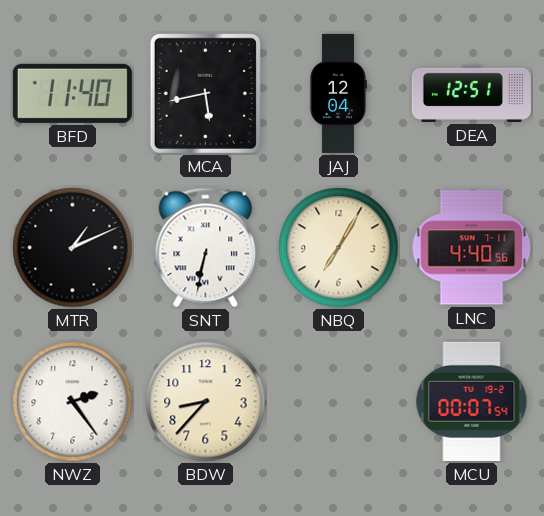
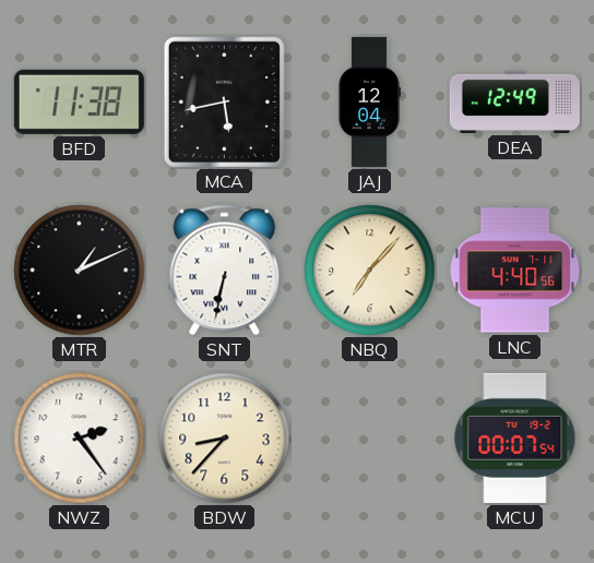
BFD: 11:40 -> 11:38
DEA: 12:51 -> 12:49
NBQ: 7:05 -> 7:07
